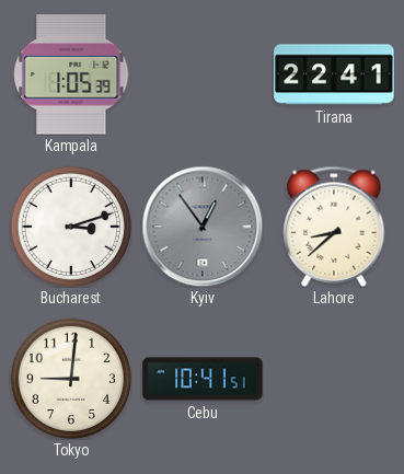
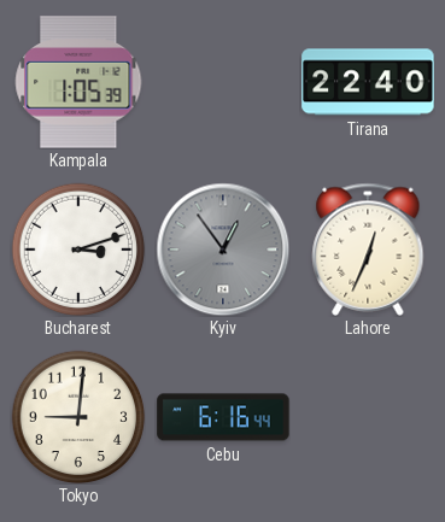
Tirana: 22:41 -> 22:40
Lahore: 8:38 -> 12:34
Cebu: 10:41 -> 6:16
